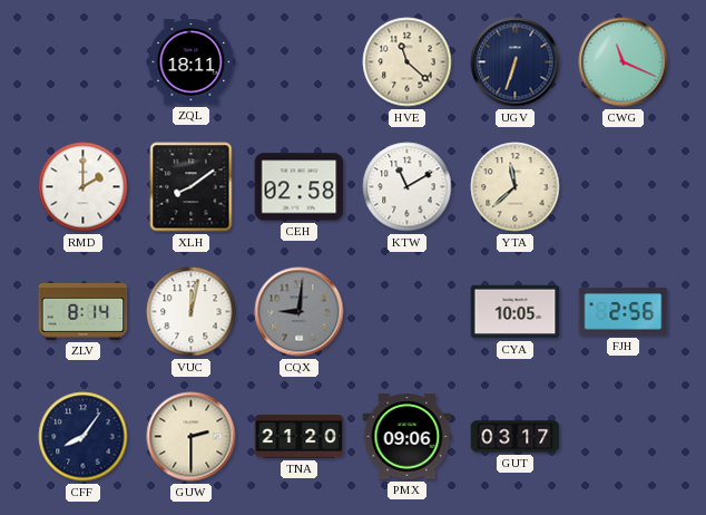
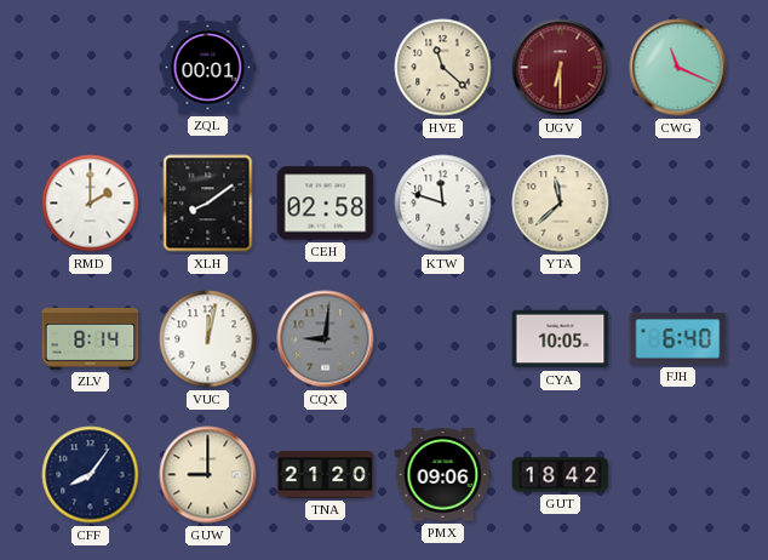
ZQL: 18:11 -> 00:01
UGV: 6:33 -> 6:30
UGV dial: navy -> burgundy
KTW: 11:10 -> 11:48
FJH: 2:56 -> 6:40
GUW: 2:30 -> 9:00
GUT: 03:17 -> 18:42
